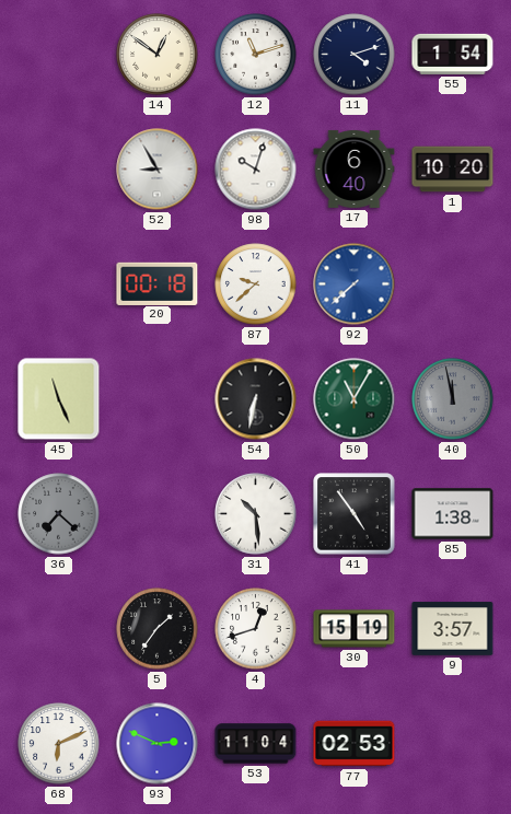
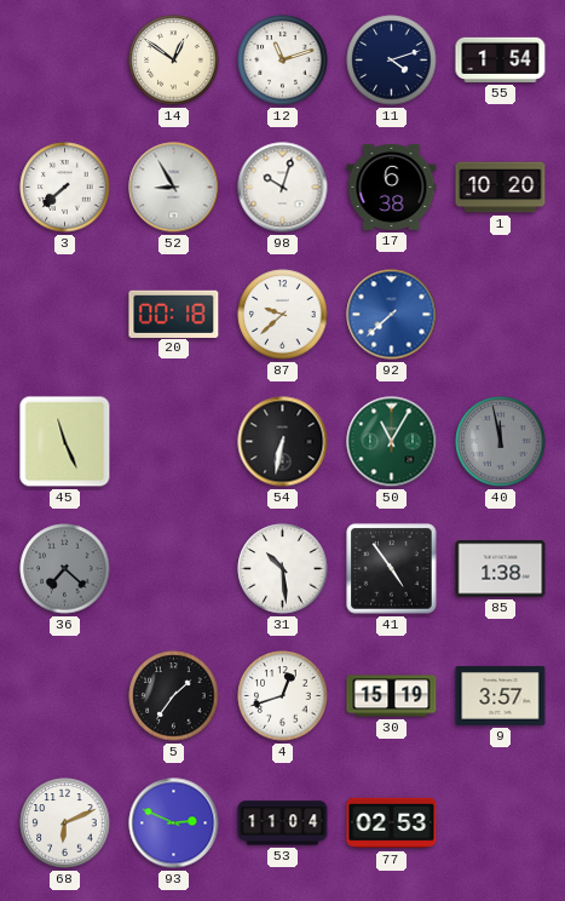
3: none -> 7:38
17: 6:40 -> 6:38
